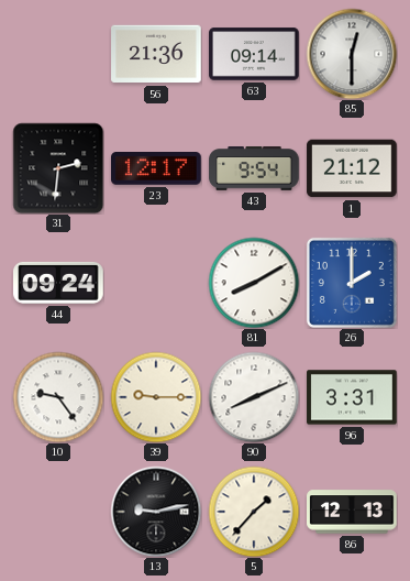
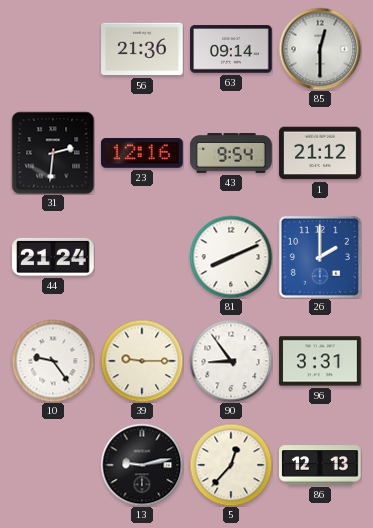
23: 12:17 -> 12:16
44: 09:24 -> 21:24
81: 8:10 -> 8:11
90: 8:11 -> 8:54
5: 1:37 -> 12:37
